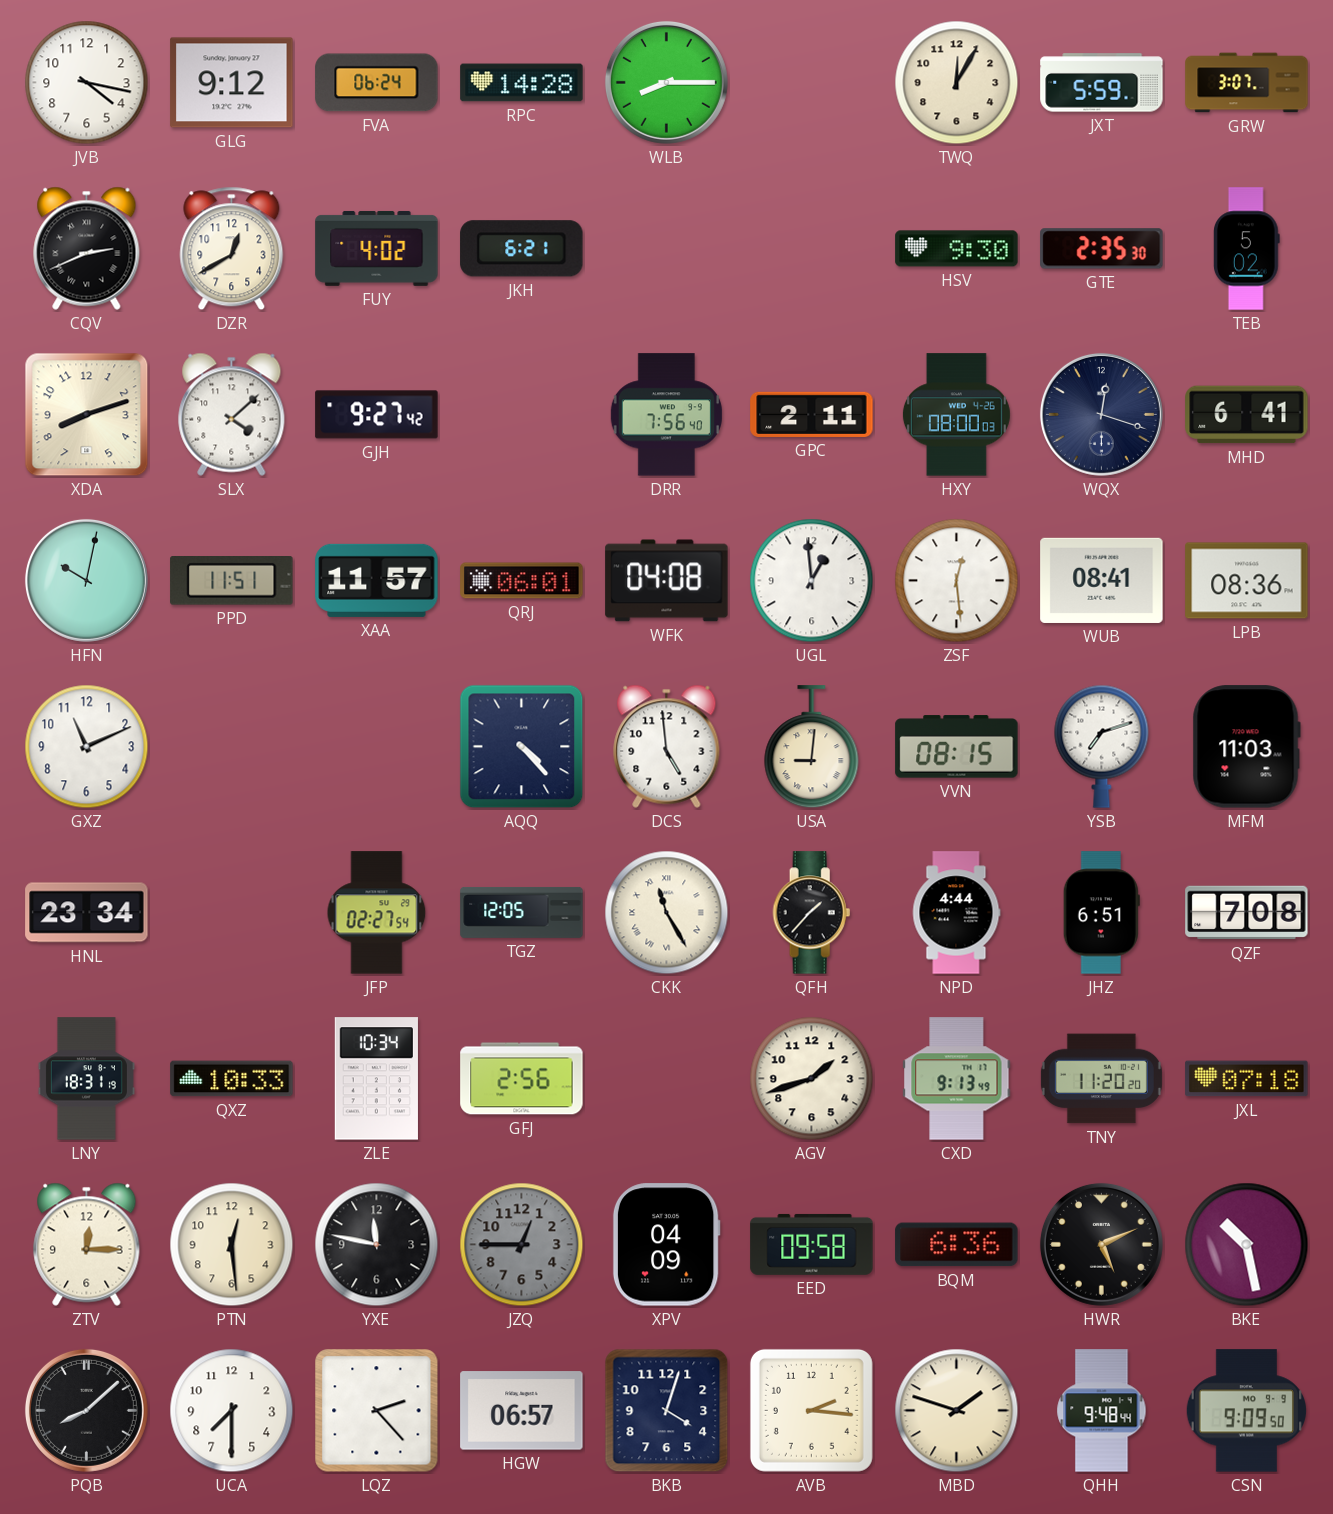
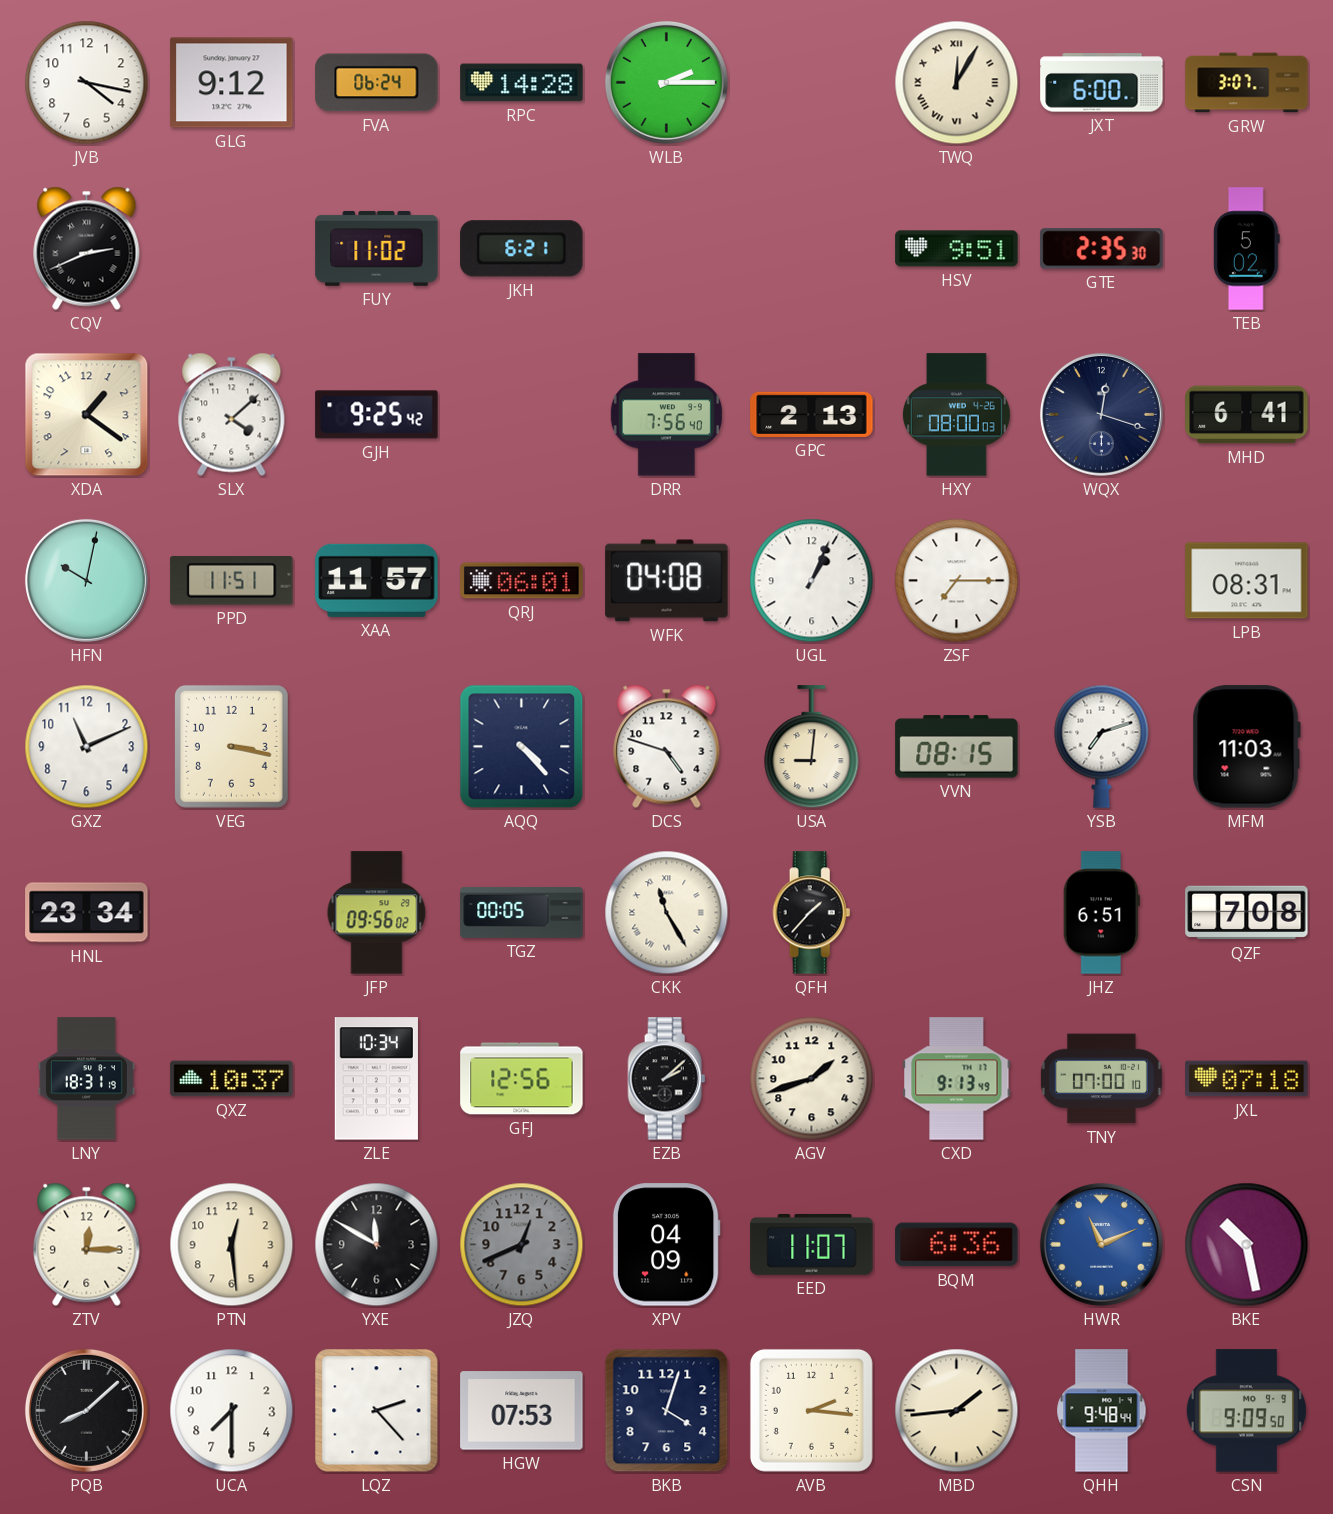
WLB: 8:15 -> 2:15
TWQ numerals: Arabic -> Roman
JXT: 5:59 -> 6:00
DZR: 12:40 -> none
FUY: 4:02 -> 11:02
HSV: 9:30 -> 9:51
XDA: 8:12 -> 1:21
GJH: 9:27 -> 9:25
GPC: 2:11 -> 2:13
UGL: 12:59 -> 1:04
ZSF: 12:29 -> 7:15
WUB: 08:41 -> none
LPB: 08:36 -> 08:31
VEG: none -> 3:17
DCS: 4:59 -> 4:48
JFP: 02:27 -> 09:56
TGZ: 12:05 -> 00:05
NPD: 4:44 -> none
QXZ: 10:33 -> 10:37
GFJ: 2:56 -> 12:56
EZB: none -> 2:08
TNY: 11:20 -> 07:00
YXE: 11:47 -> 11:50
JZQ: 12:45 -> 12:41
EED: 09:58 -> 11:07
HWR: 5:11 -> 11:11
HWR dial: black -> blue
HGW: 06:57 -> 07:53
MBD: 1:48 -> 1:44
